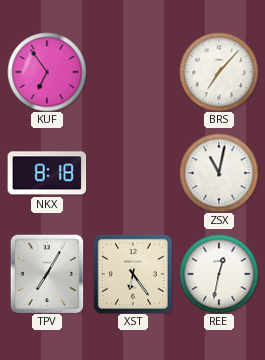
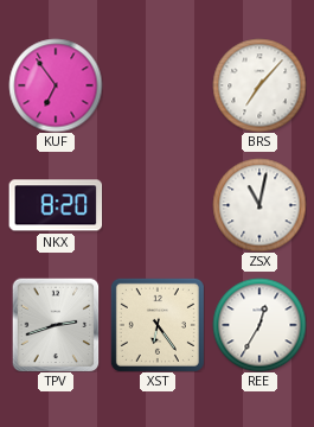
NKX: 8:18 -> 8:20
TPV: 7:05 -> 2:42
REE: 12:32 -> 12:35
